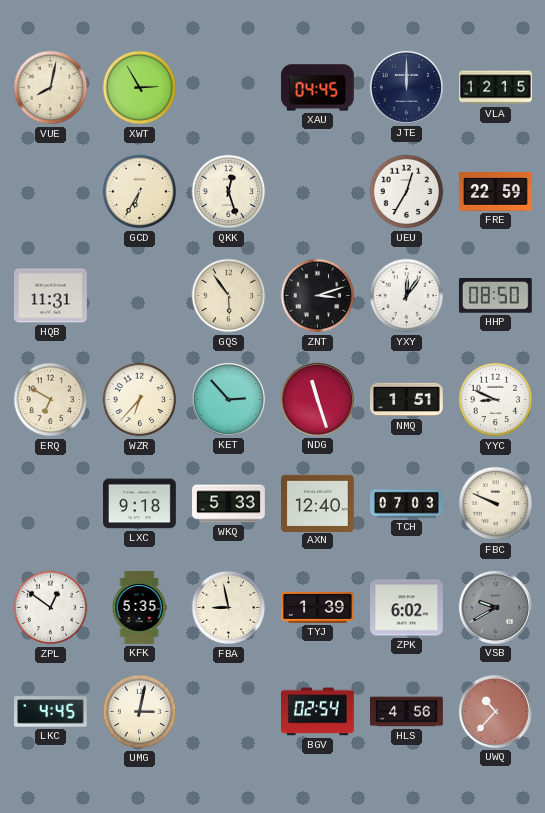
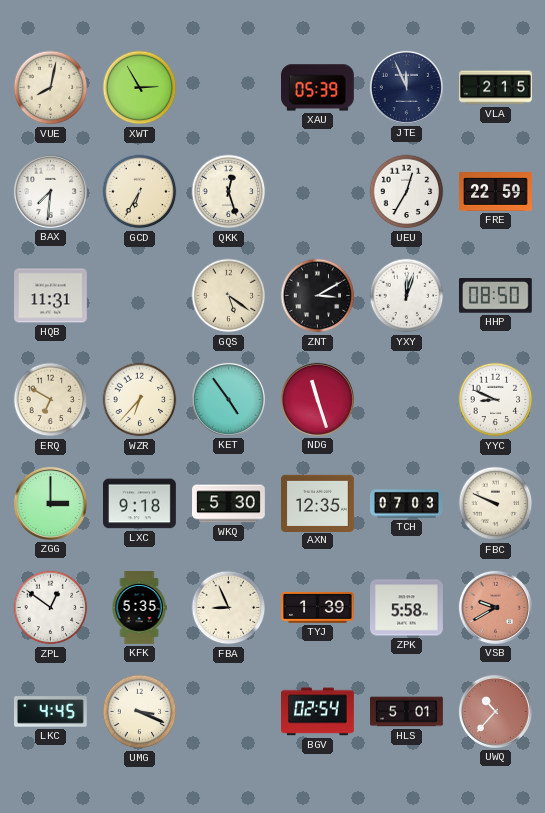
XAU: 04:45 -> 05:39
JTE: 12:00 -> 11:56
VLA: 12:15 -> 2:15
BAX: none -> 7:31
GQS: 5:54 -> 5:21
ZNT: 3:12 -> 3:10
YXY: 12:06 -> 12:03
KET: 2:53 -> 4:54
NMQ: 1:51 -> none
ZGG: none -> 3:00
WKQ: 5:33 -> 5:30
AXN: 12:40 -> 12:35
FBA: 8:58 -> 8:56
ZPK: 6:02 -> 5:58
VSB dial: grey -> salmon
UMG: 3:02 -> 3:19
HLS: 4:56 -> 5:01
